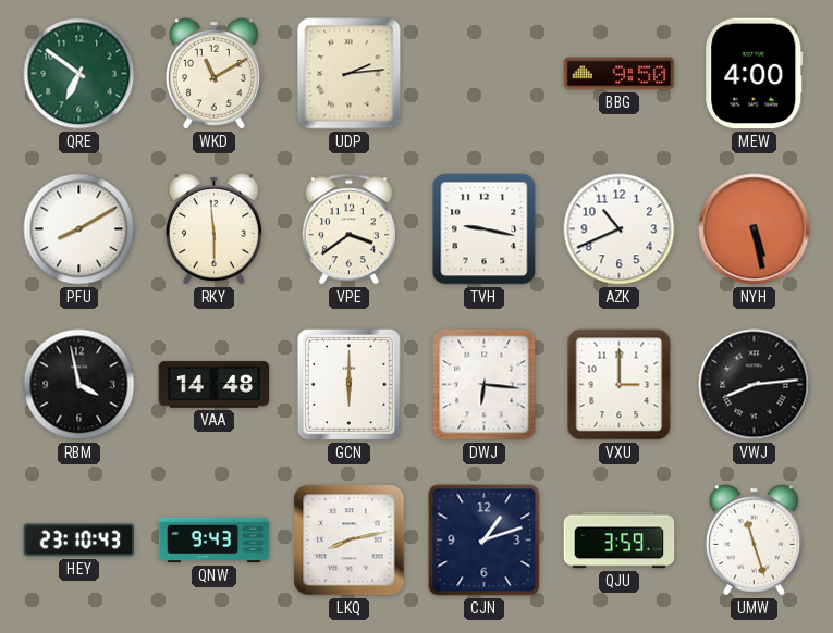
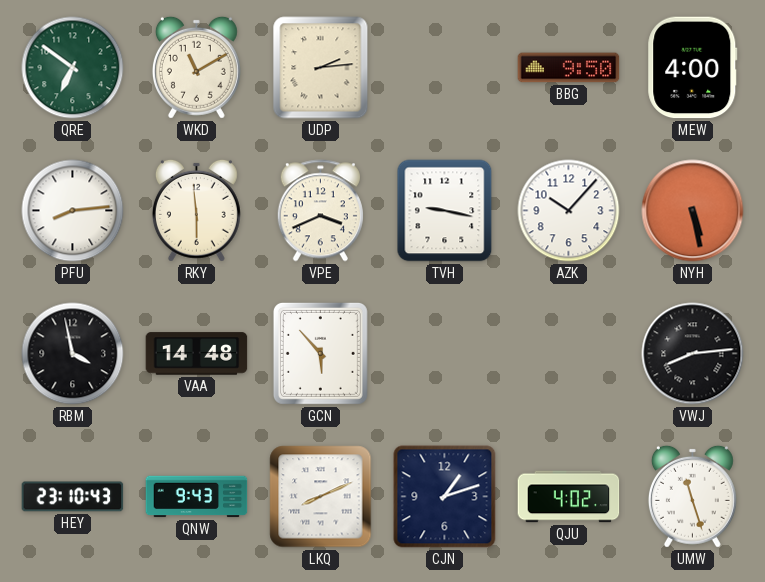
PFU: 8:10 -> 8:14
VPE: 3:39 -> 3:41
AZK: 10:41 -> 10:07
GCN: 6:00 -> 5:53
DWJ: 6:16 -> none
VXU: 3:00 -> none
LKQ: 8:13 -> 8:11
QJU: 3:59 -> 4:02
